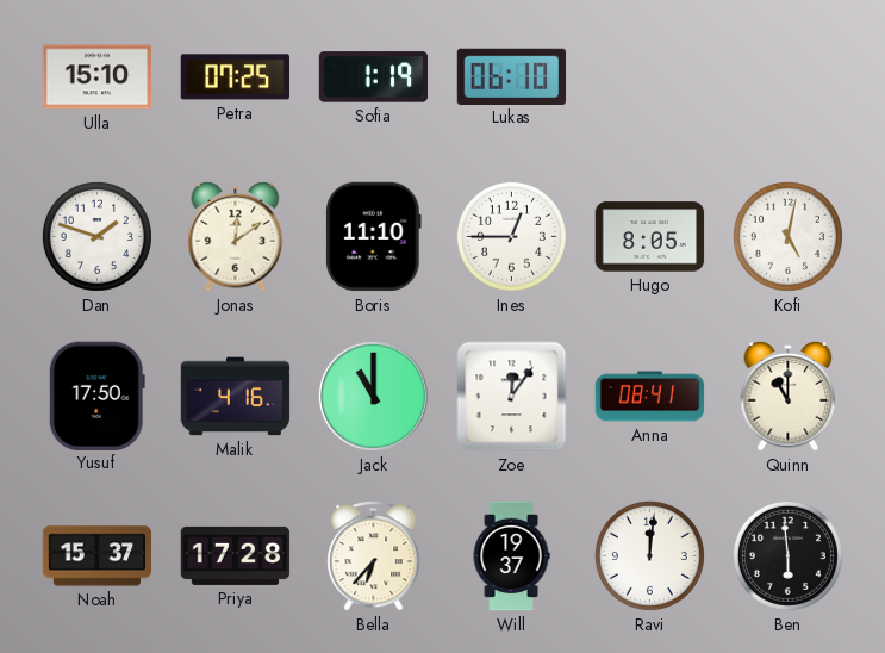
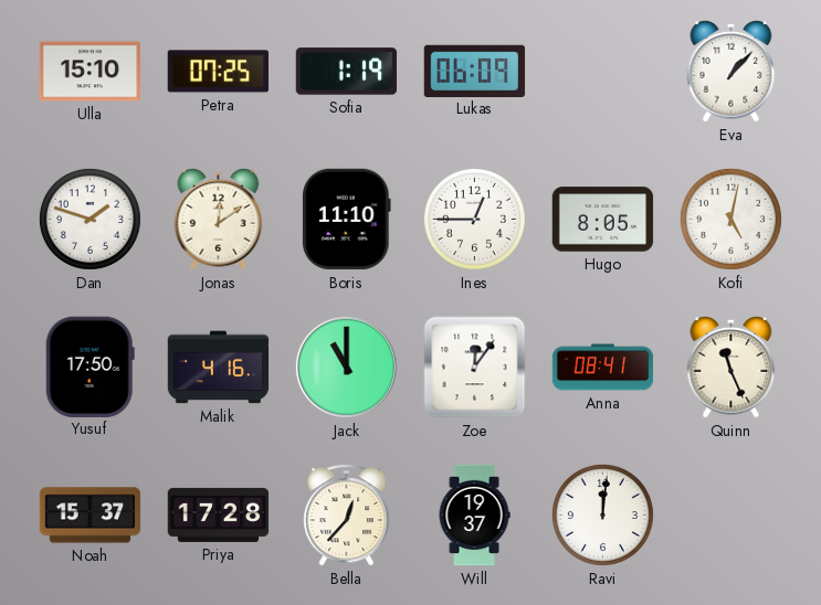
Lukas: 06:10 -> 06:09
Eva: none -> 1:07
Quinn: 11:00 -> 11:26
Bella: 6:37 -> 12:37
Ben: 5:59 -> none
